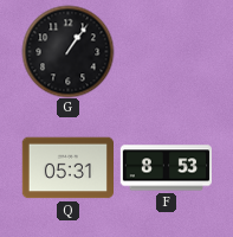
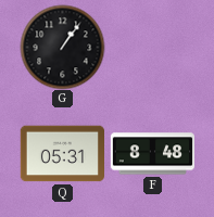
F: 8:53 -> 8:48
